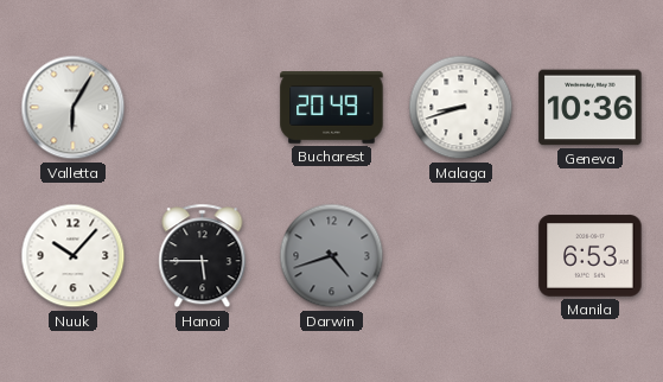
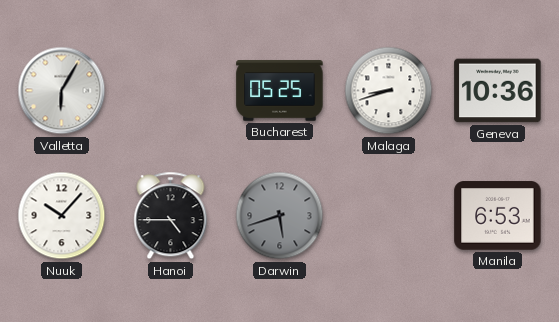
Bucharest: 20:49 -> 05:25
Hanoi: 5:45 -> 4:45
Darwin: 4:42 -> 5:42
